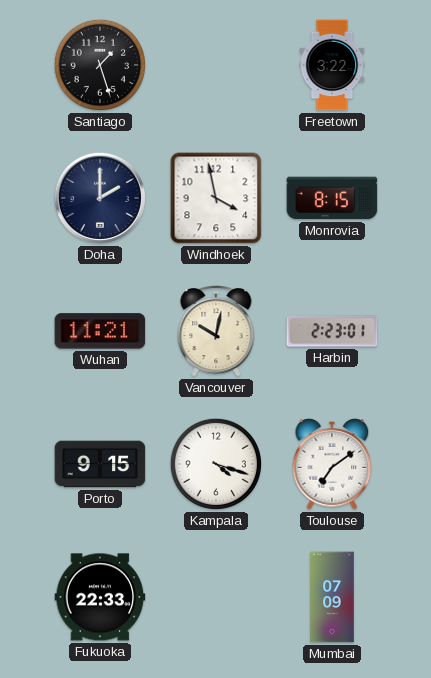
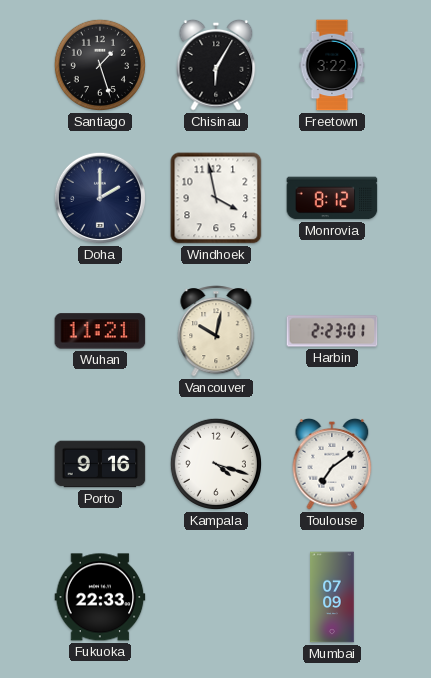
Chisinau: none -> 6:05
Monrovia: 8:15 -> 8:12
Porto: 9:15 -> 9:16
